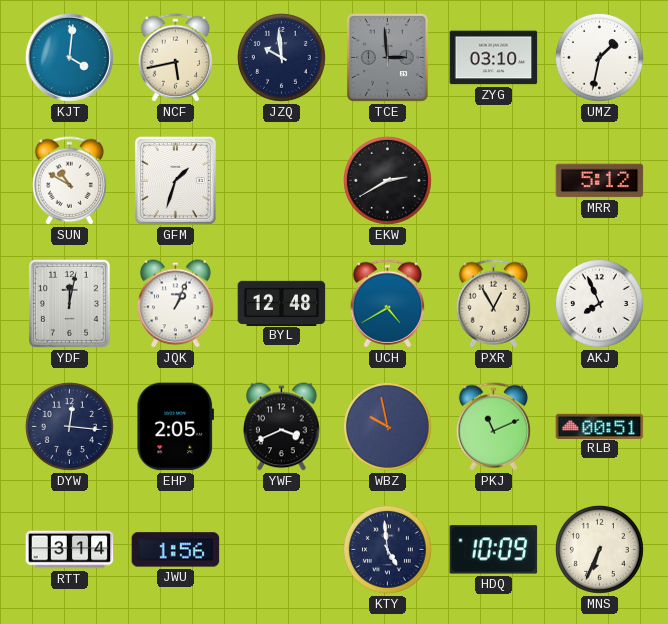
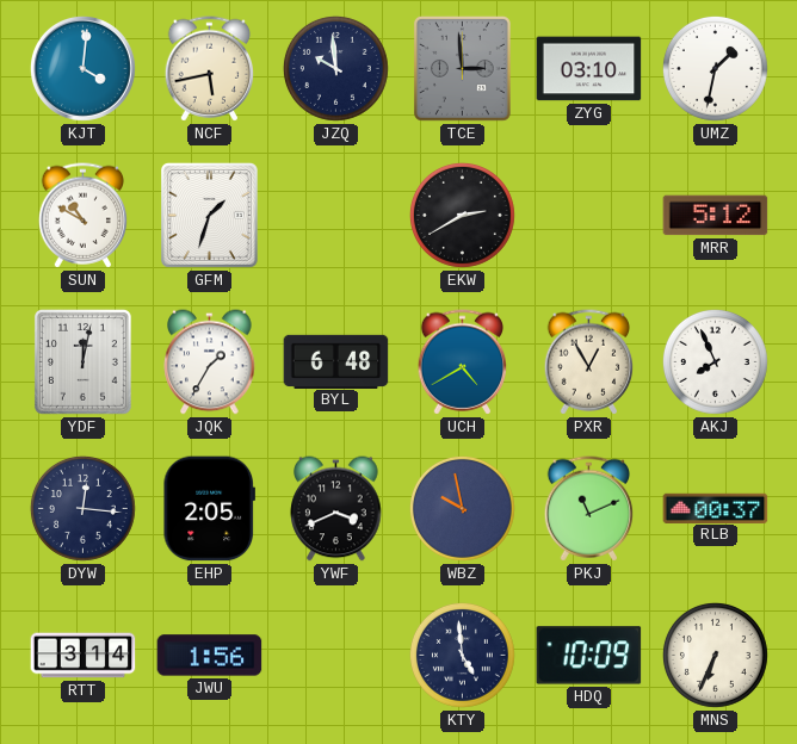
JQK: 1:04 -> 1:35
BYL: 12:48 -> 6:48
RLB: 00:51 -> 00:37
